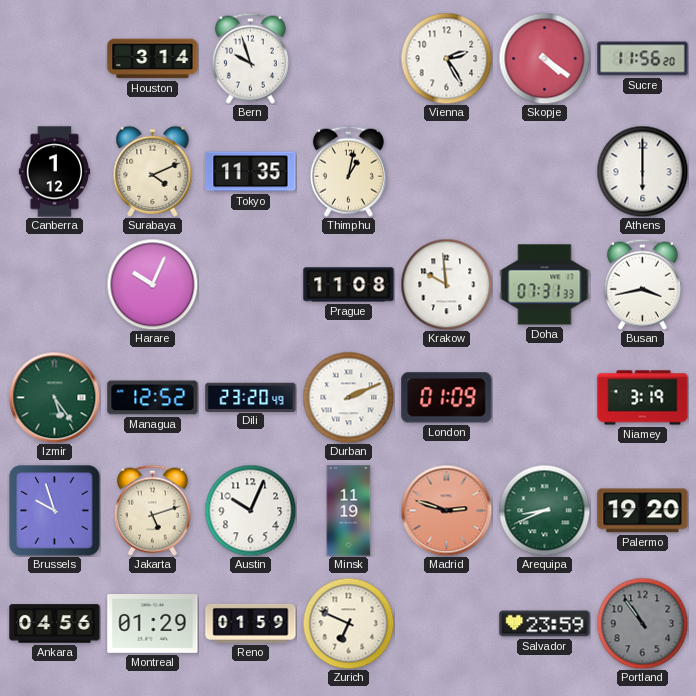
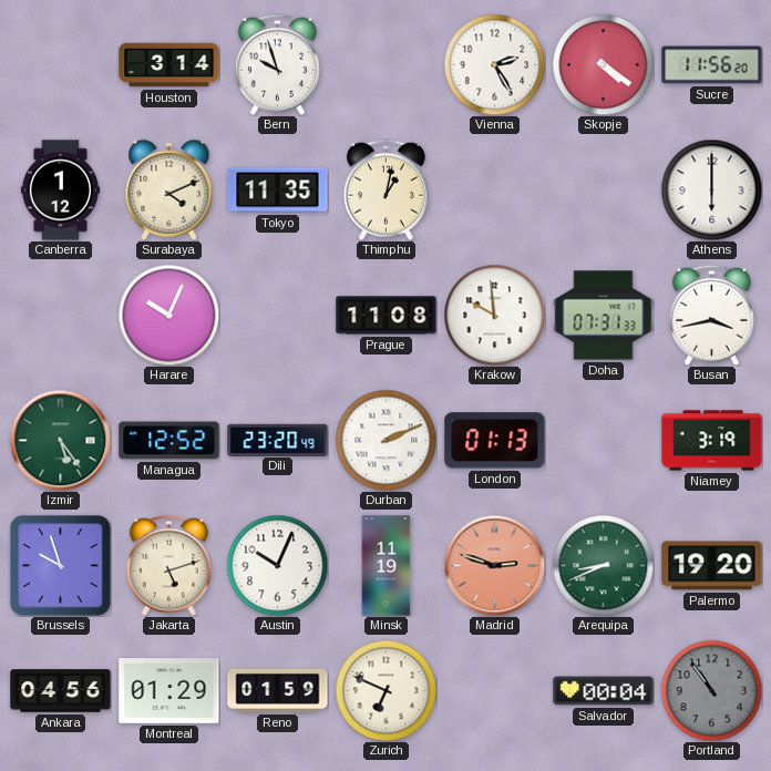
London: 01:09 -> 01:13
Salvador: 23:59 -> 00:04
